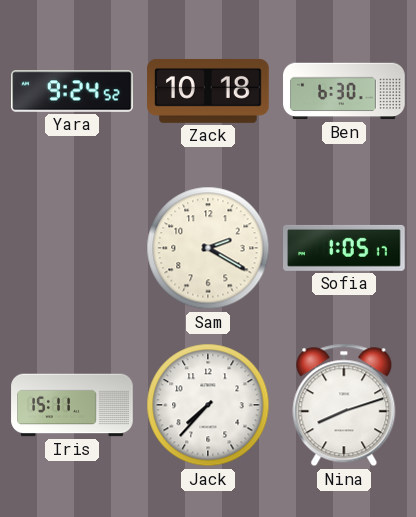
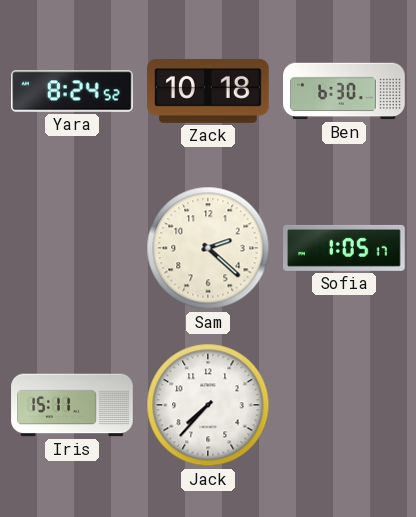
Yara: 9:24 -> 8:24
Sam: 2:20 -> 2:22
Nina: 8:12 -> none
